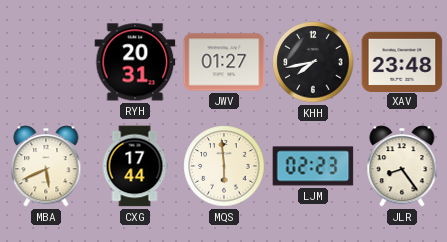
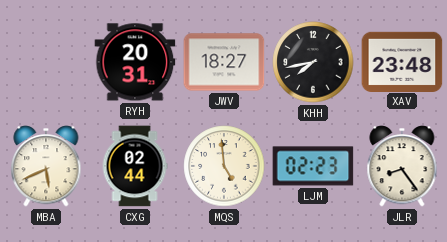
JWV: 01:27 -> 18:27
CXG: 17:44 -> 02:44
MQS: 5:59 -> 4:59
